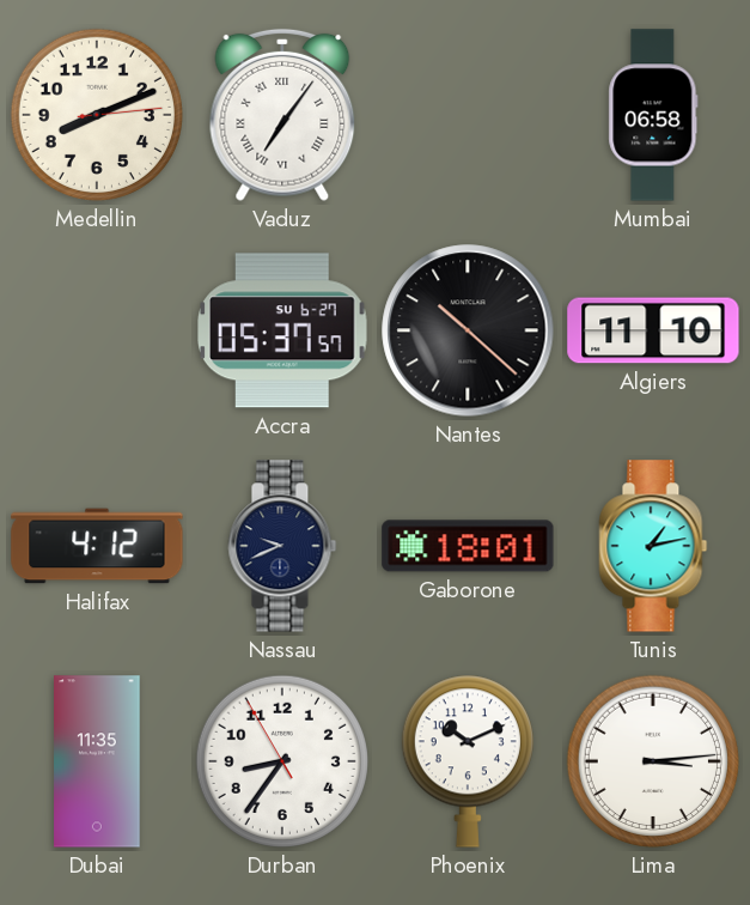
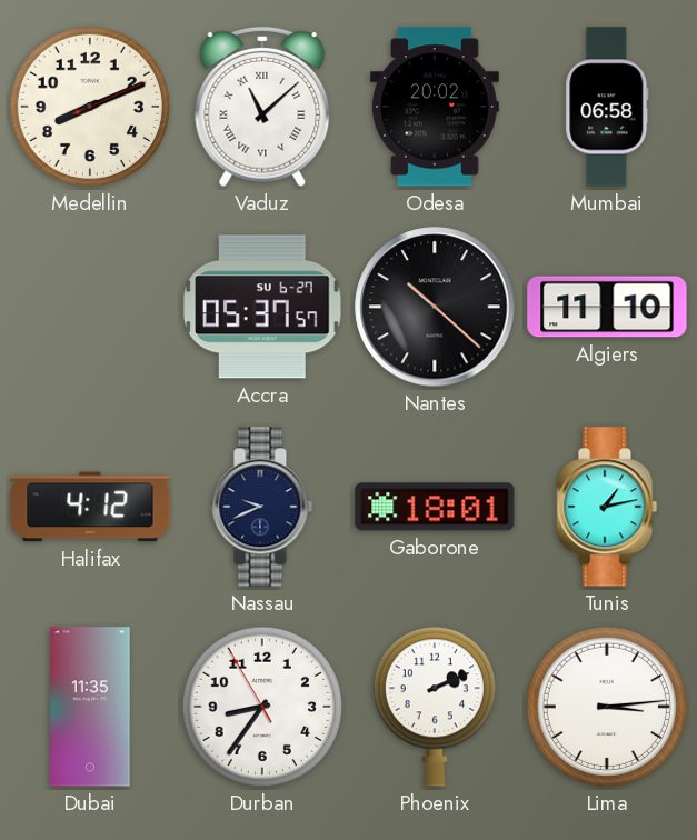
Medellin: 8:11:14 -> 8:11:11
Vaduz: 7:06 -> 11:08
Odesa: none -> 20:02
Phoenix: 10:11 -> 2:11
